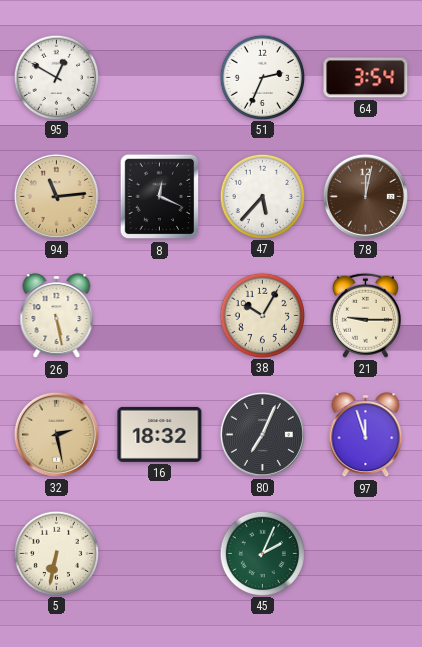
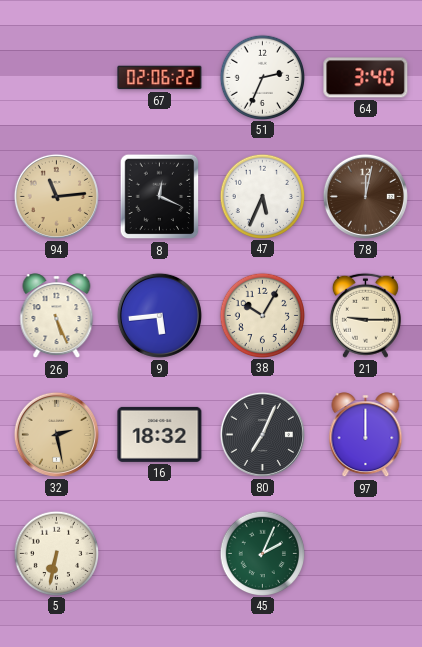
95: 12:50 -> none
67: none -> 02:06
64: 3:54 -> 3:40
47: 5:37 -> 5:34
26: 5:28 -> 5:26
9: none -> 5:44
97: 11:57 -> 12:00
